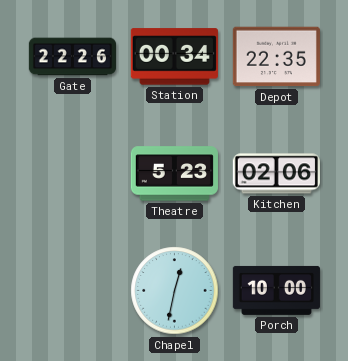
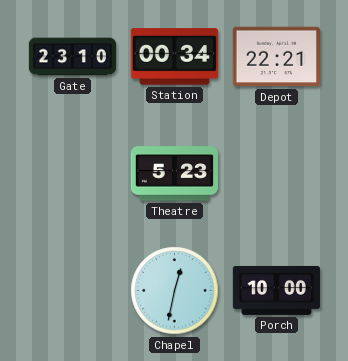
Gate: 22:26 -> 23:10
Depot: 22:35 -> 22:21
Kitchen: 02:06 -> none
